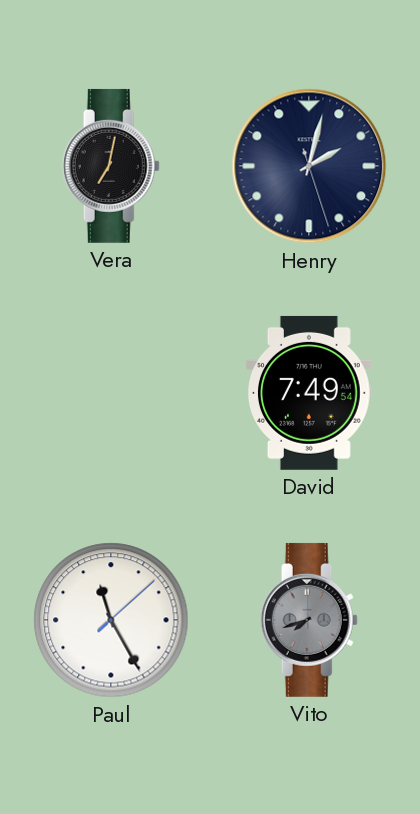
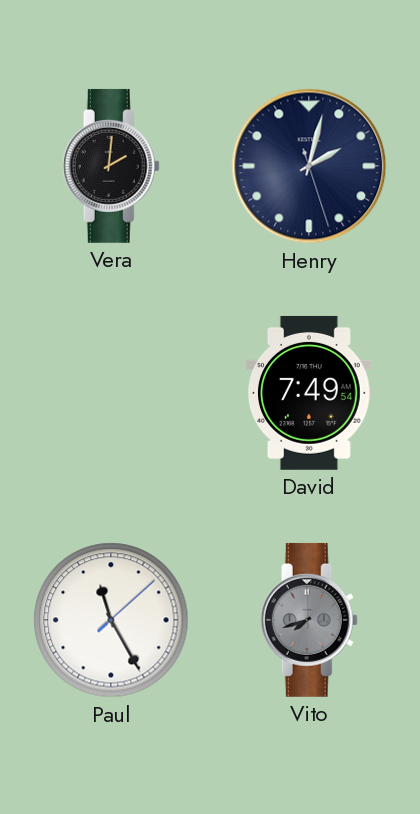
Vera: 7:02 -> 2:01
